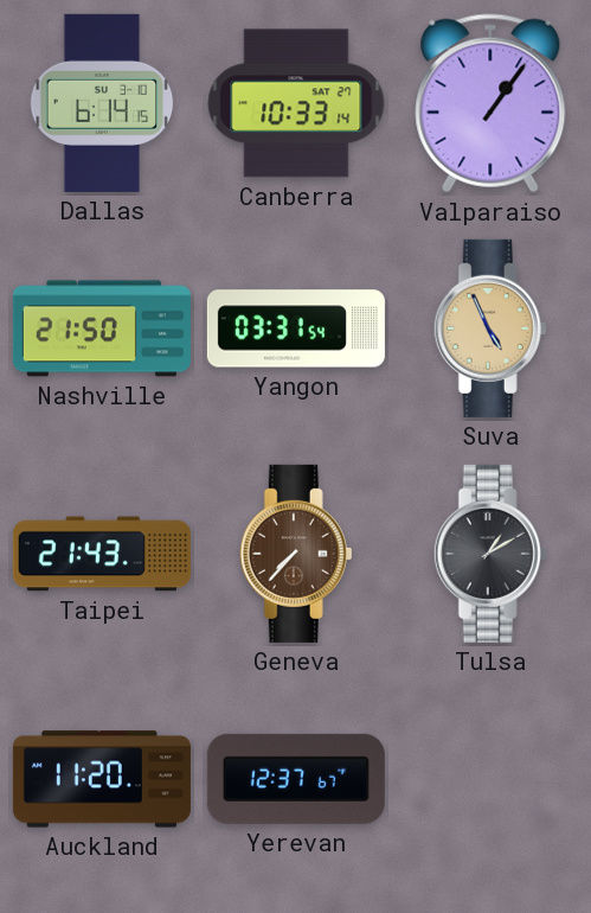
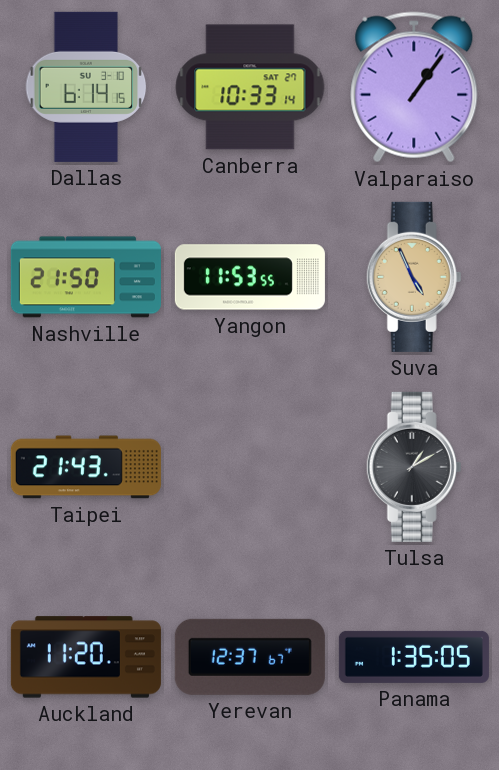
Yangon: 03:31 -> 11:53
Geneva: 7:37 -> none
Panama: none -> 1:35
